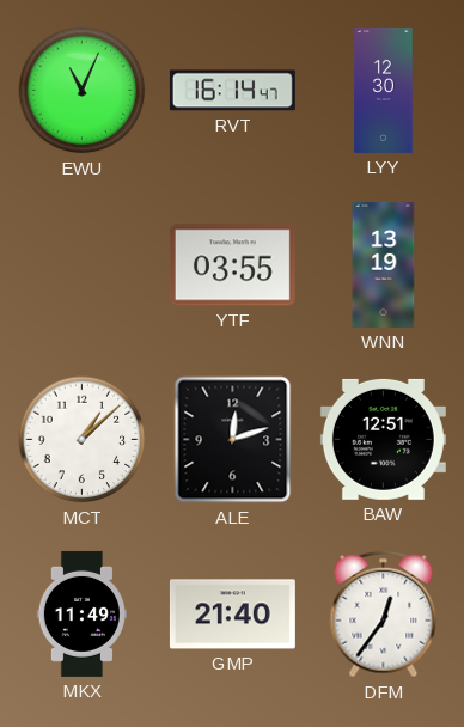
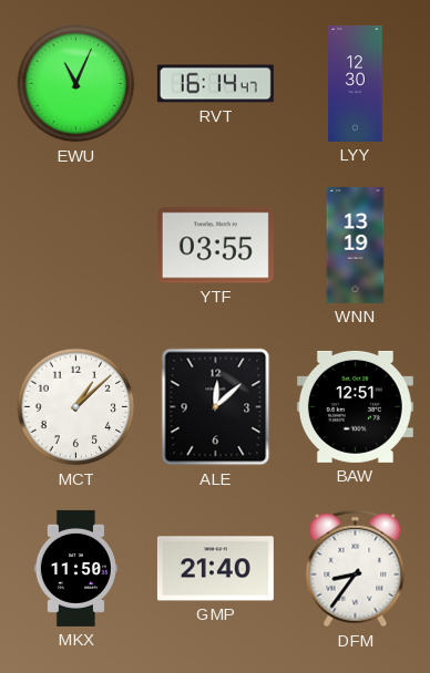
ALE: 12:12 -> 12:08
MKX: 11:49 -> 11:50
DFM: 12:36 -> 8:36
